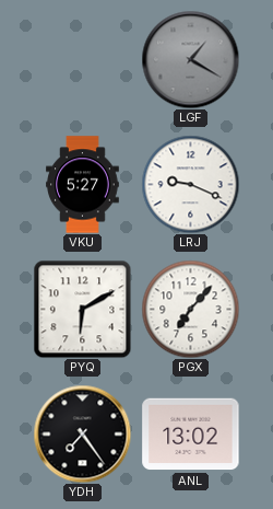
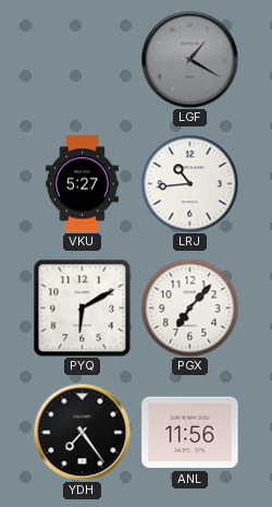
LRJ: 9:19 -> 10:44
ANL: 13:02 -> 11:56
